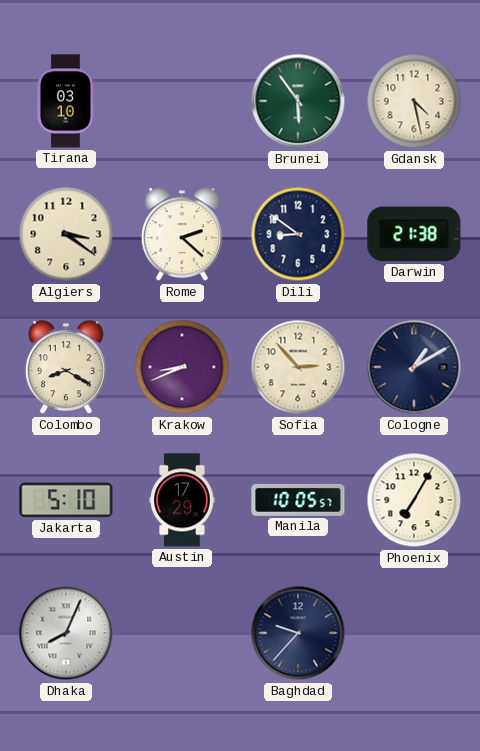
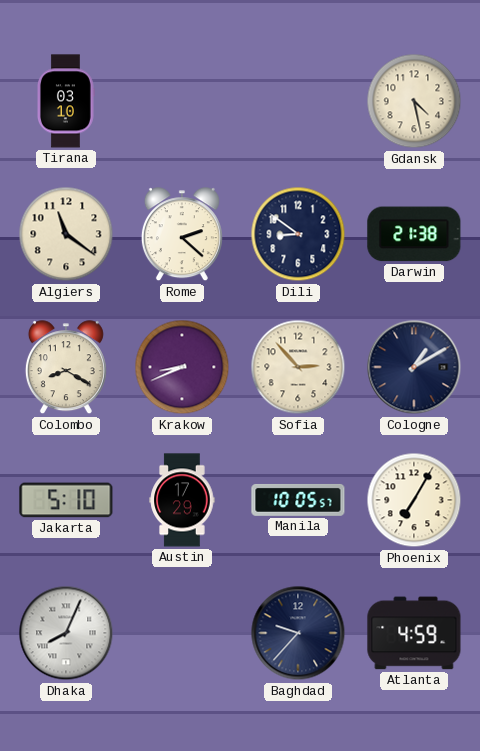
Brunei: 5:54 -> none
Algiers: 3:21 -> 11:21
Atlanta: none -> 4:59
